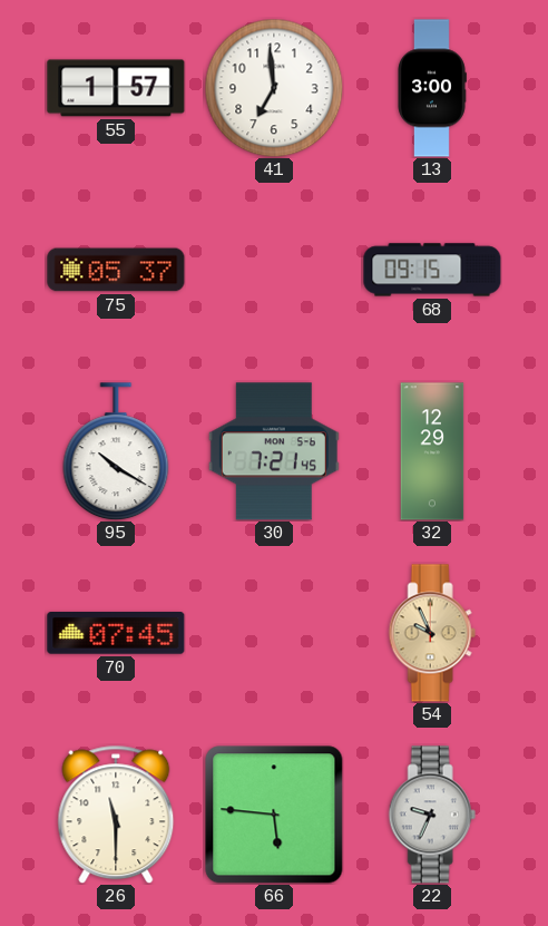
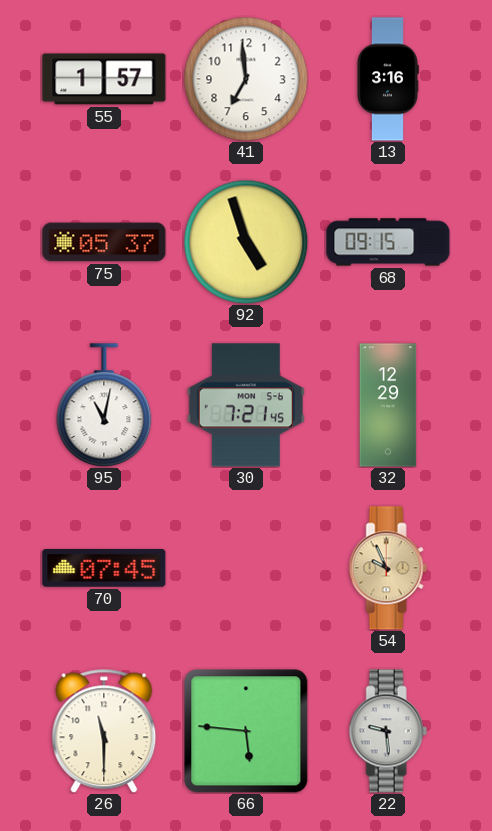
13: 3:00 -> 3:16
92: none -> 4:57
95: 10:20 -> 11:02
22: 9:34 -> 9:29
